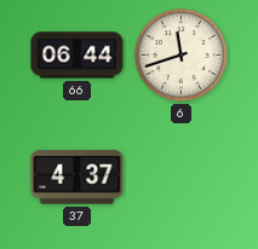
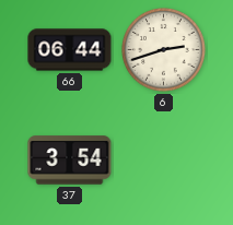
6: 11:42 -> 2:42
37: 4:37 -> 3:54
